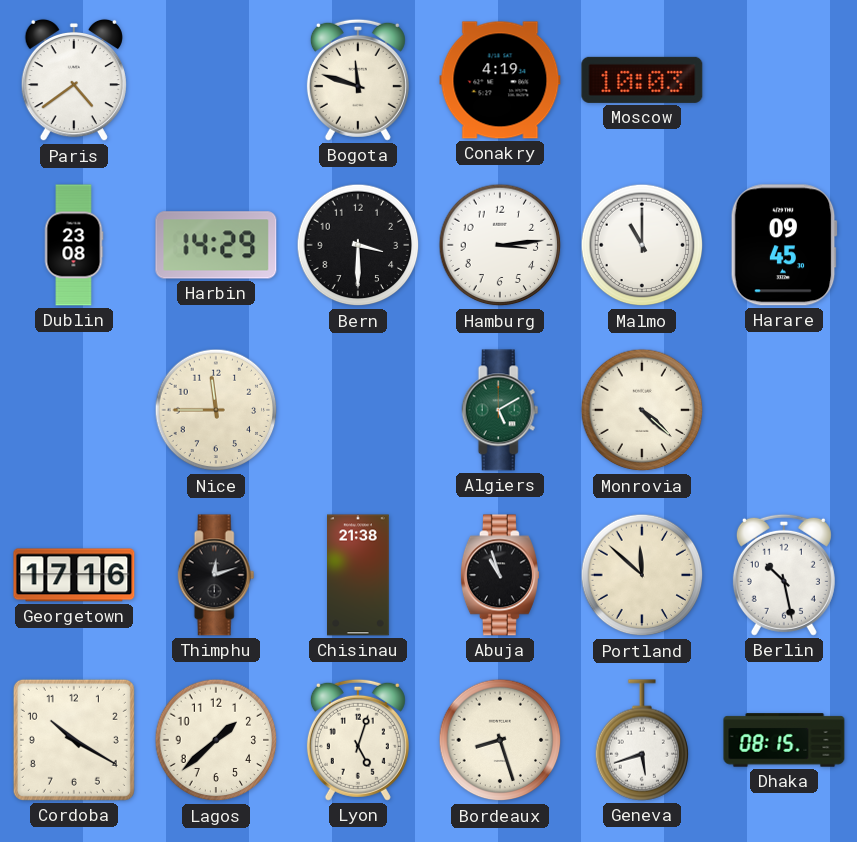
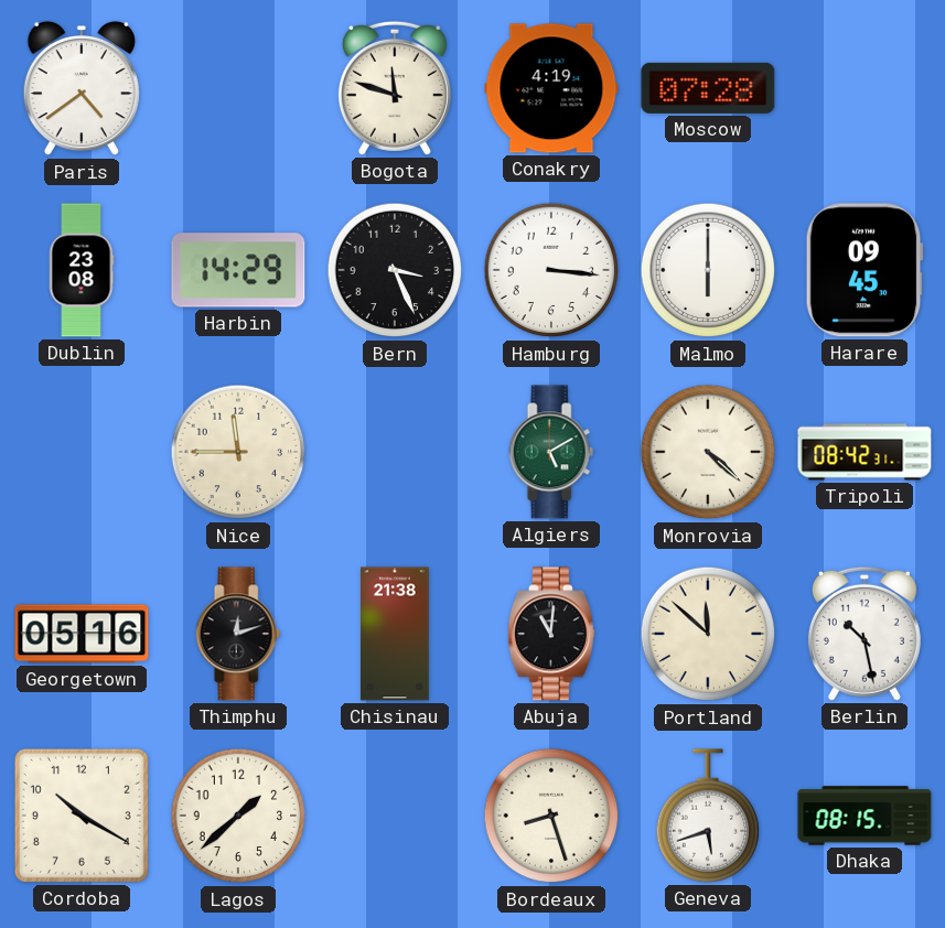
Moscow: 10:03 -> 07:28
Bern: 3:30 -> 3:26
Hamburg: 3:14 -> 3:16
Malmo: 11:00 -> 6:00
Tripoli: none -> 08:42
Georgetown: 17:16 -> 05:16
Abuja: 10:57 -> 11:01
Lyon: 5:03 -> none
